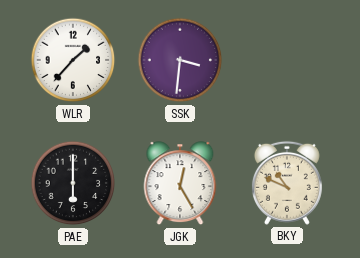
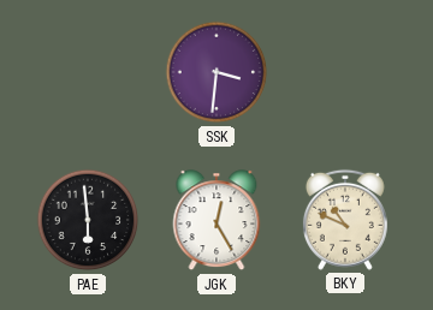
WLR: 1:37 -> none
PAE: 6:00 -> 5:59
